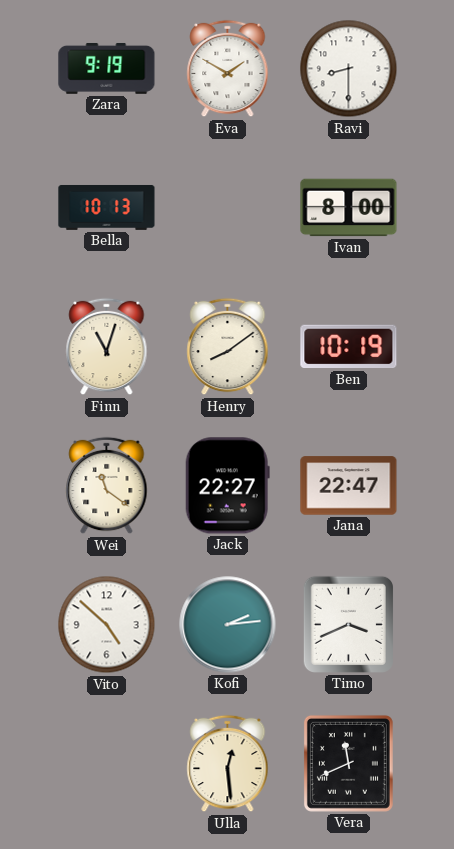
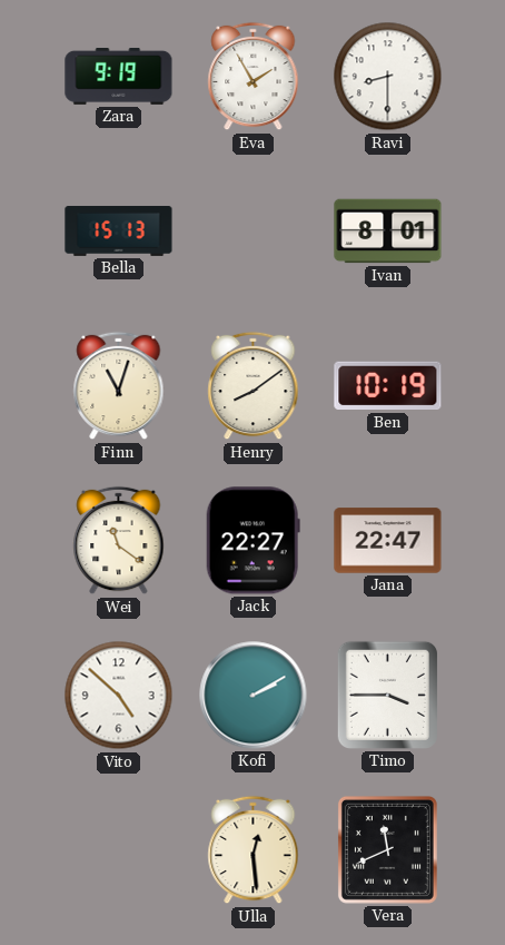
Eva: 1:50 -> 1:55
Bella: 10:13 -> 15:13
Ivan: 8:00 -> 8:01
Kofi: 2:14 -> 2:10
Timo: 3:41 -> 3:45
